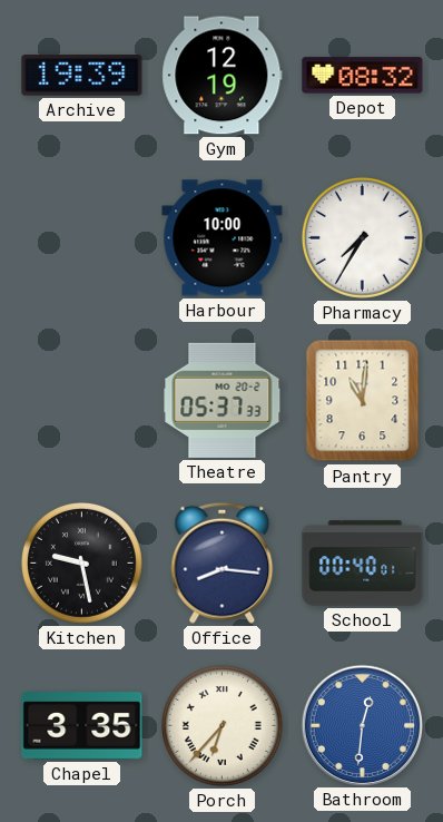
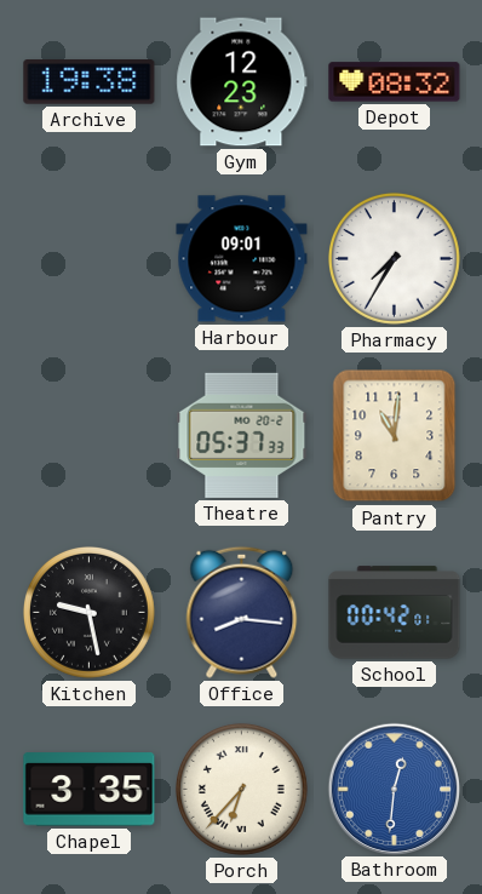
Archive: 19:39 -> 19:38
Gym: 12:19 -> 12:23
Harbour: 10:00 -> 09:01
School: 00:40 -> 00:42
